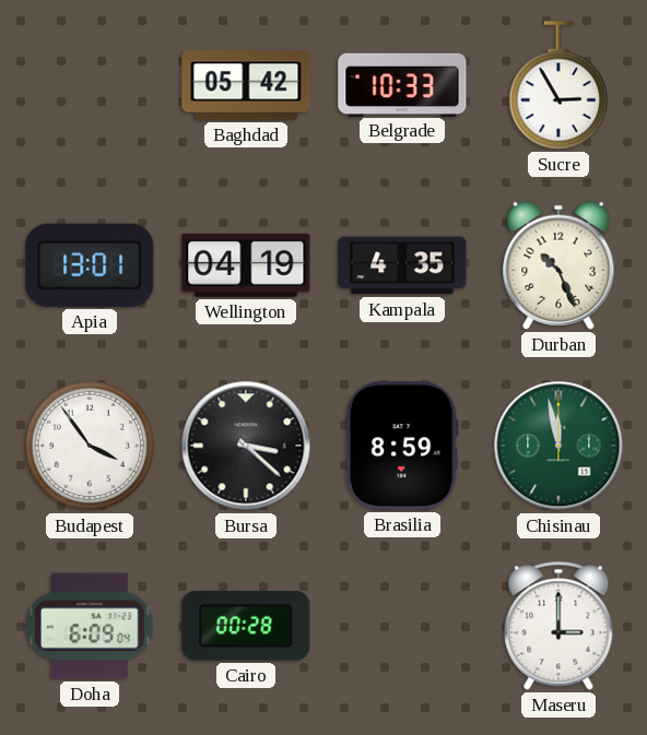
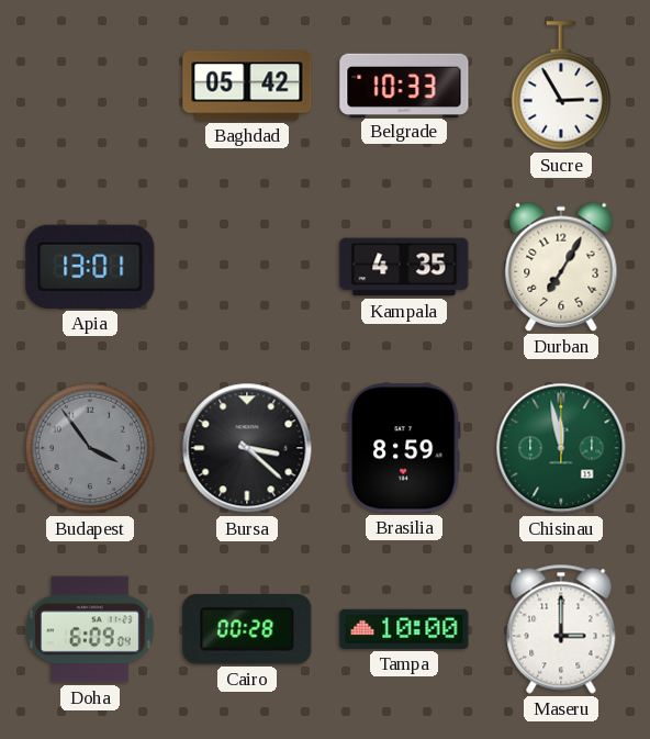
Wellington: 04:19 -> none
Durban: 10:26 -> 7:05
Budapest dial: white -> grey
Tampa: none -> 10:00
